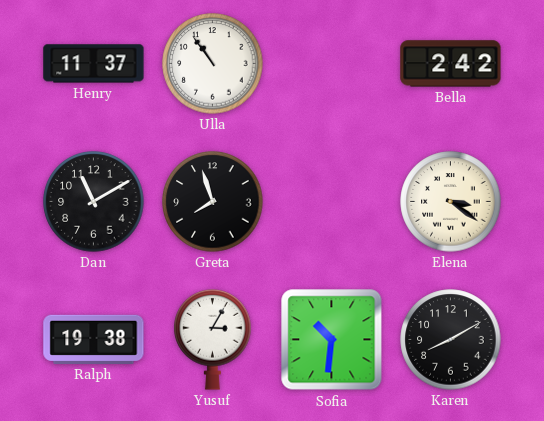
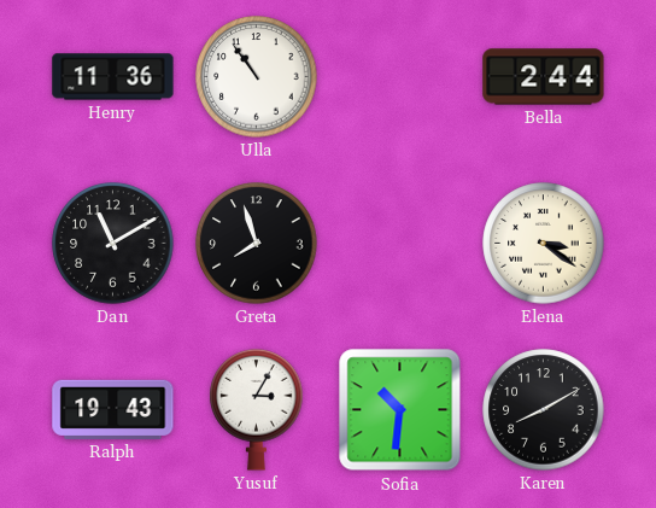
Henry: 11:37 -> 11:36
Bella: 2:42 -> 2:44
Ralph: 19:38 -> 19:43
